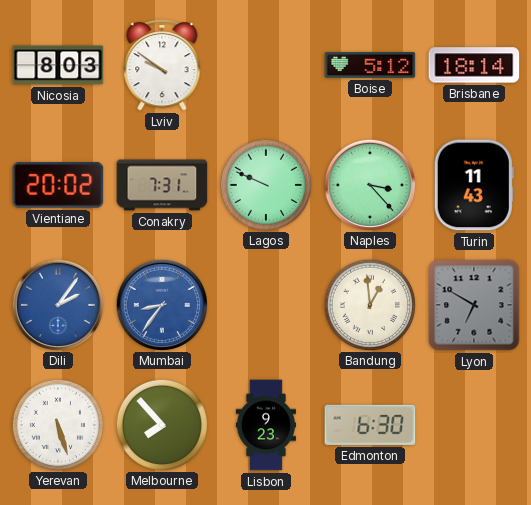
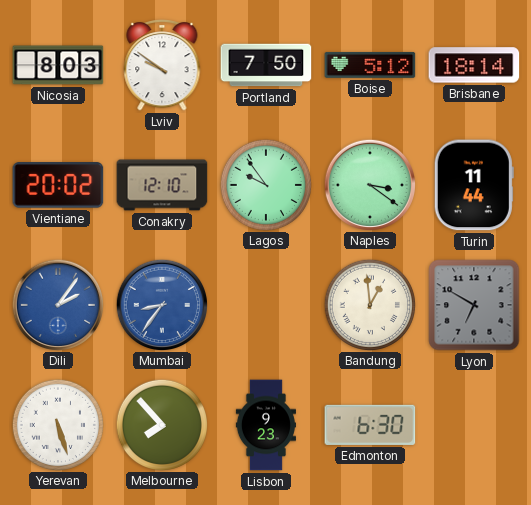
Portland: none -> 7:50
Conakry: 7:31 -> 12:10
Lagos: 9:49 -> 9:54
Naples: 3:23 -> 3:21
Turin: 11:43 -> 11:44
